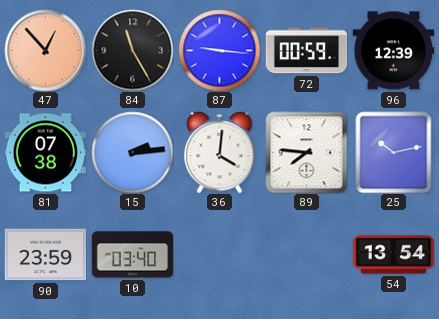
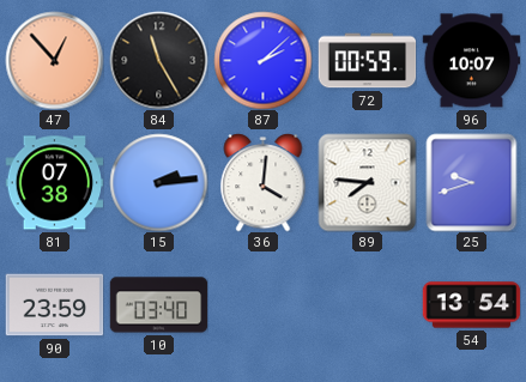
87: 9:16 -> 2:08
96: 12:39 -> 10:07
25: 10:13 -> 9:42
